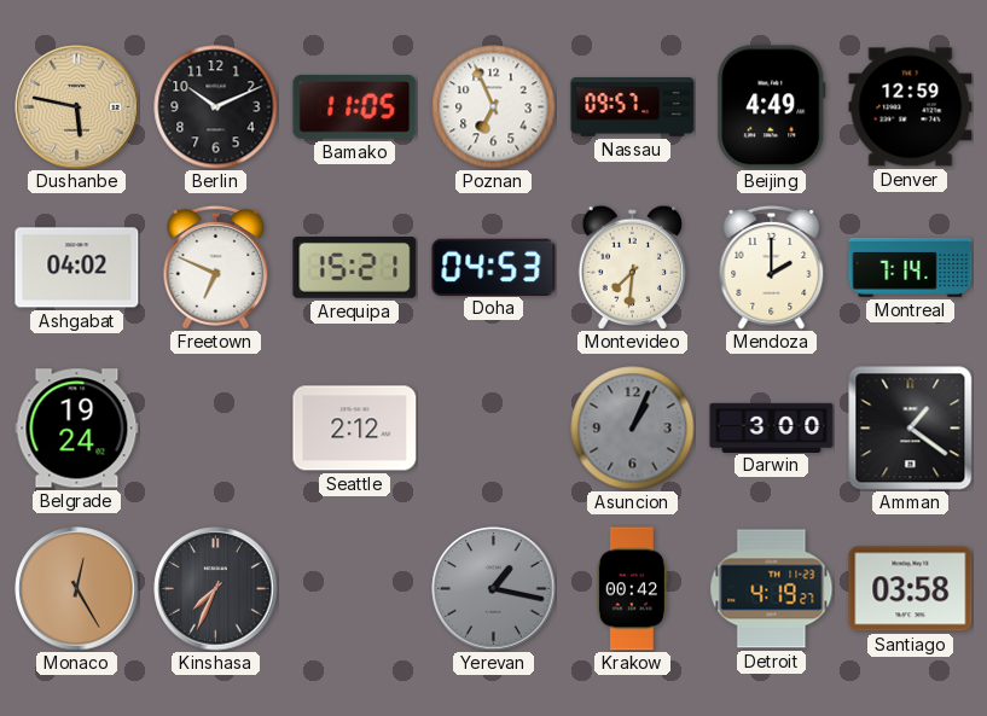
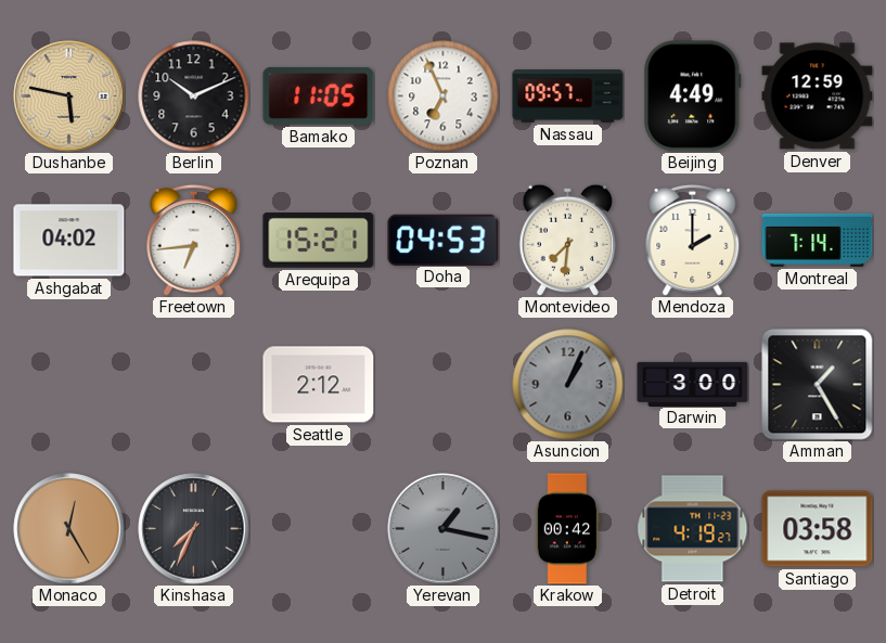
Freetown: 6:49 -> 6:44
Belgrade: 19:24 -> none
Amman: 1:21 -> 1:25
